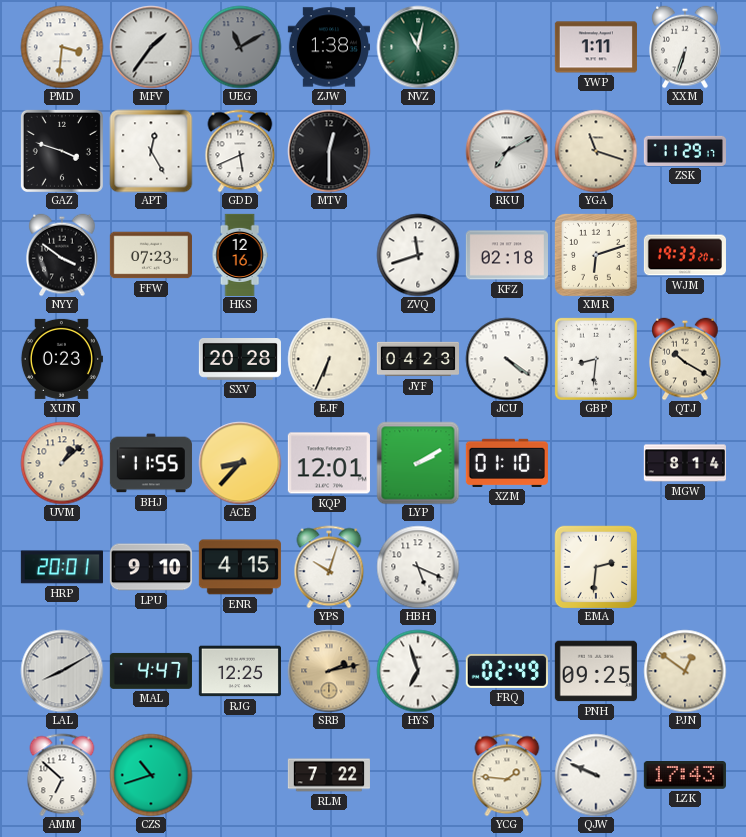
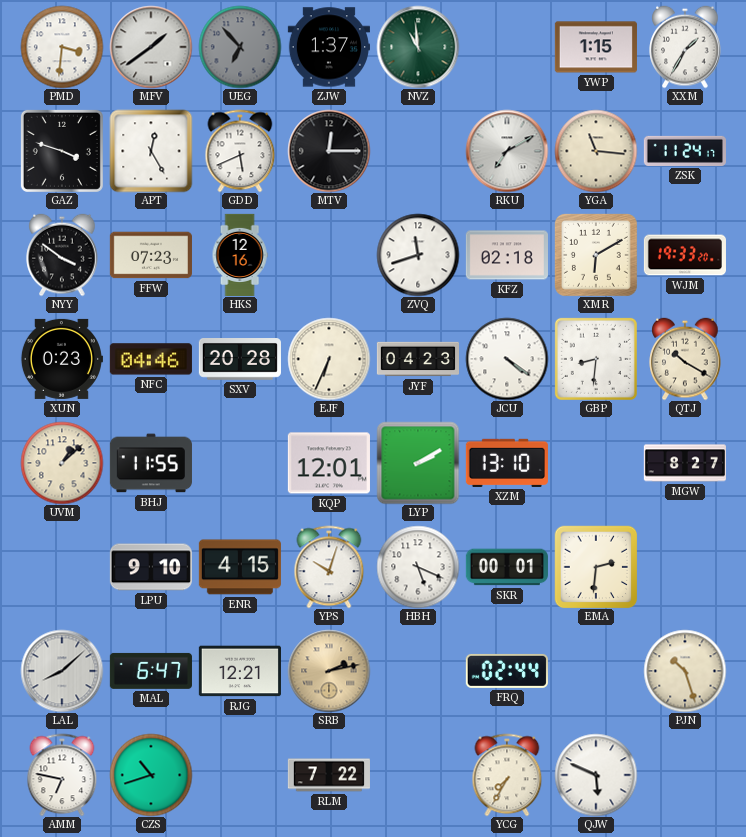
MFV: 1:36 -> 1:39
UEG: 11:10 -> 6:53
ZJW: 1:38 -> 1:37
NVZ: 11:02 -> 10:59
YWP: 1:11 -> 1:15
XXM: 6:33 -> 1:35
MTV: 12:30 -> 12:15
YGA: 11:18 -> 11:16
ZSK: 11:29 -> 11:24
XMR: 6:12 -> 6:10
NFC: none -> 04:46
ACE: 8:37 -> none
XZM: 01:10 -> 13:10
MGW: 8:14 -> 8:27
HRP: 20:01 -> none
SKR: none -> 00:01
LAL: 8:10 -> 8:08
MAL: 4:47 -> 6:47
RJG: 12:25 -> 12:21
HYS: 6:57 -> none
FRQ: 02:49 -> 02:44
PNH: 09:25 -> none
PJN: 12:51 -> 10:27
AMM: 6:52 -> 6:47
YCG: 1:46 -> 7:35
QJW: 9:49 -> 5:49
LZK: 17:43 -> none
